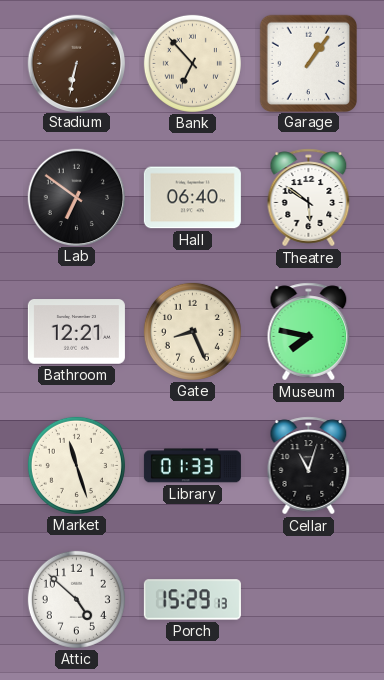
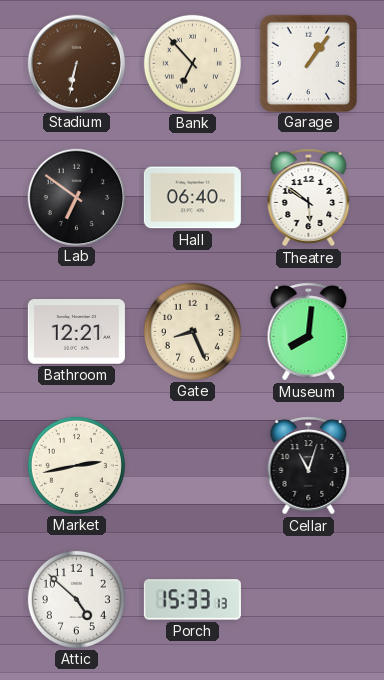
Museum: 7:47 -> 8:01
Market: 11:27 -> 2:43
Library: 01:33 -> none
Porch: 15:29 -> 15:33
